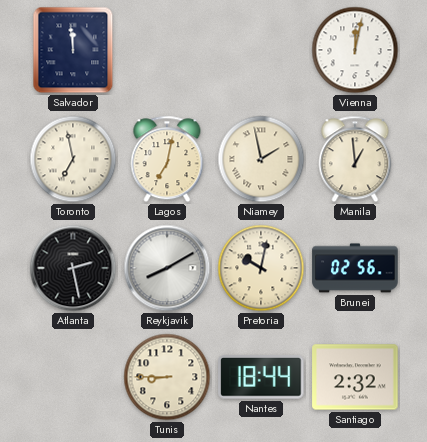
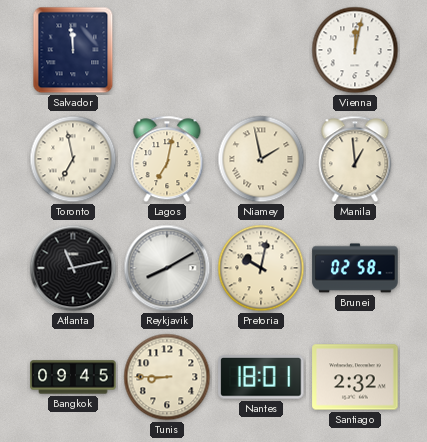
Atlanta: 2:28 -> 11:13
Brunei: 02:56 -> 02:58
Bangkok: none -> 09:45
Nantes: 18:44 -> 18:01
